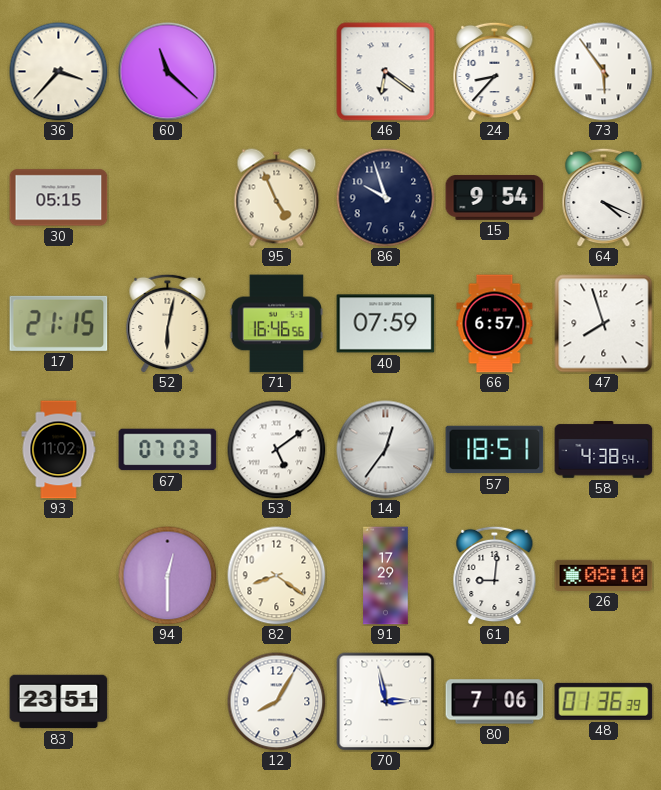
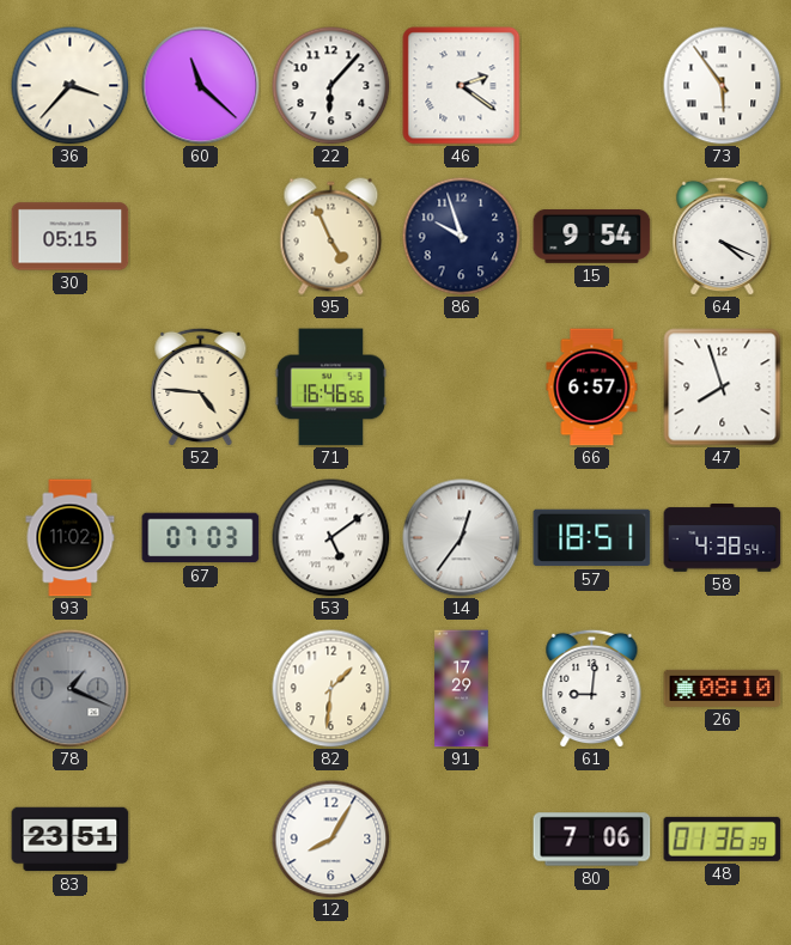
22: none -> 6:07
46: 6:21 -> 2:21
24: 8:37 -> none
17: 21:15 -> none
52: 6:02 -> 4:46
40: 07:59 -> none
78: none -> 1:19
94: 12:30 -> none
82: 8:21 -> 1:31
70: 2:58 -> none
